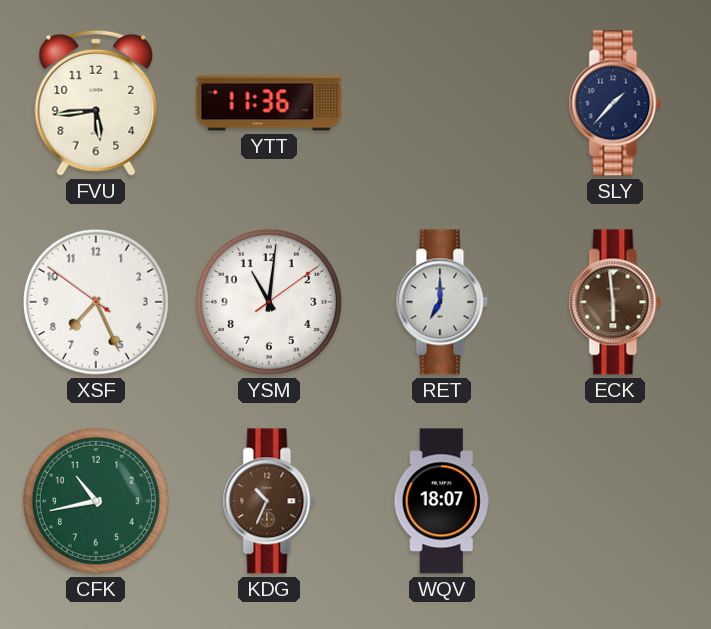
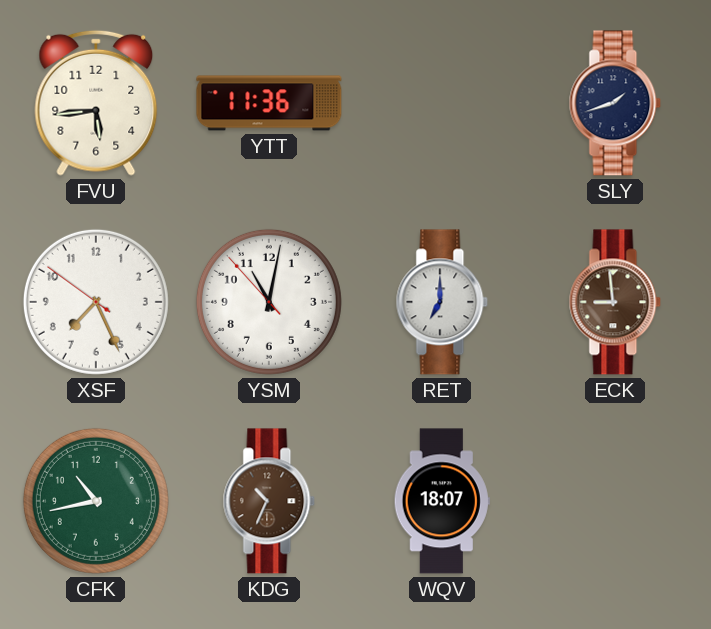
SLY: 1:37 -> 1:42
YSM: 11:01:09 -> 11:01:53
ECK: 5:59 -> 8:59
